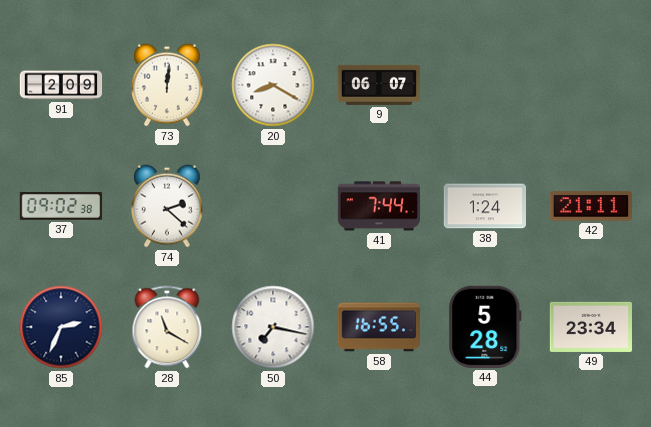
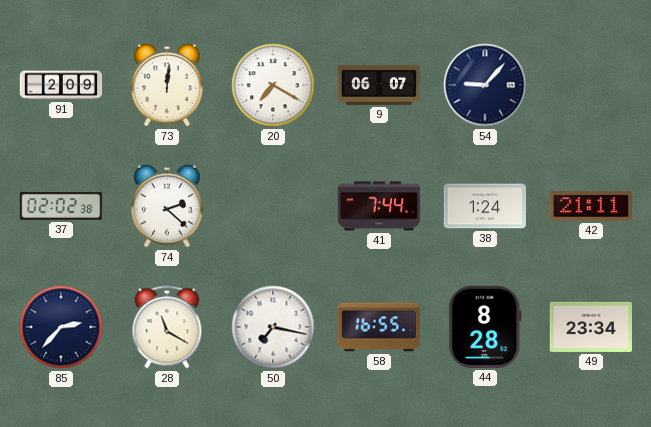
20: 8:20 -> 7:20
54: none -> 9:07
37: 09:02 -> 02:02
85: 2:34 -> 2:37
44: 5:28 -> 8:28
